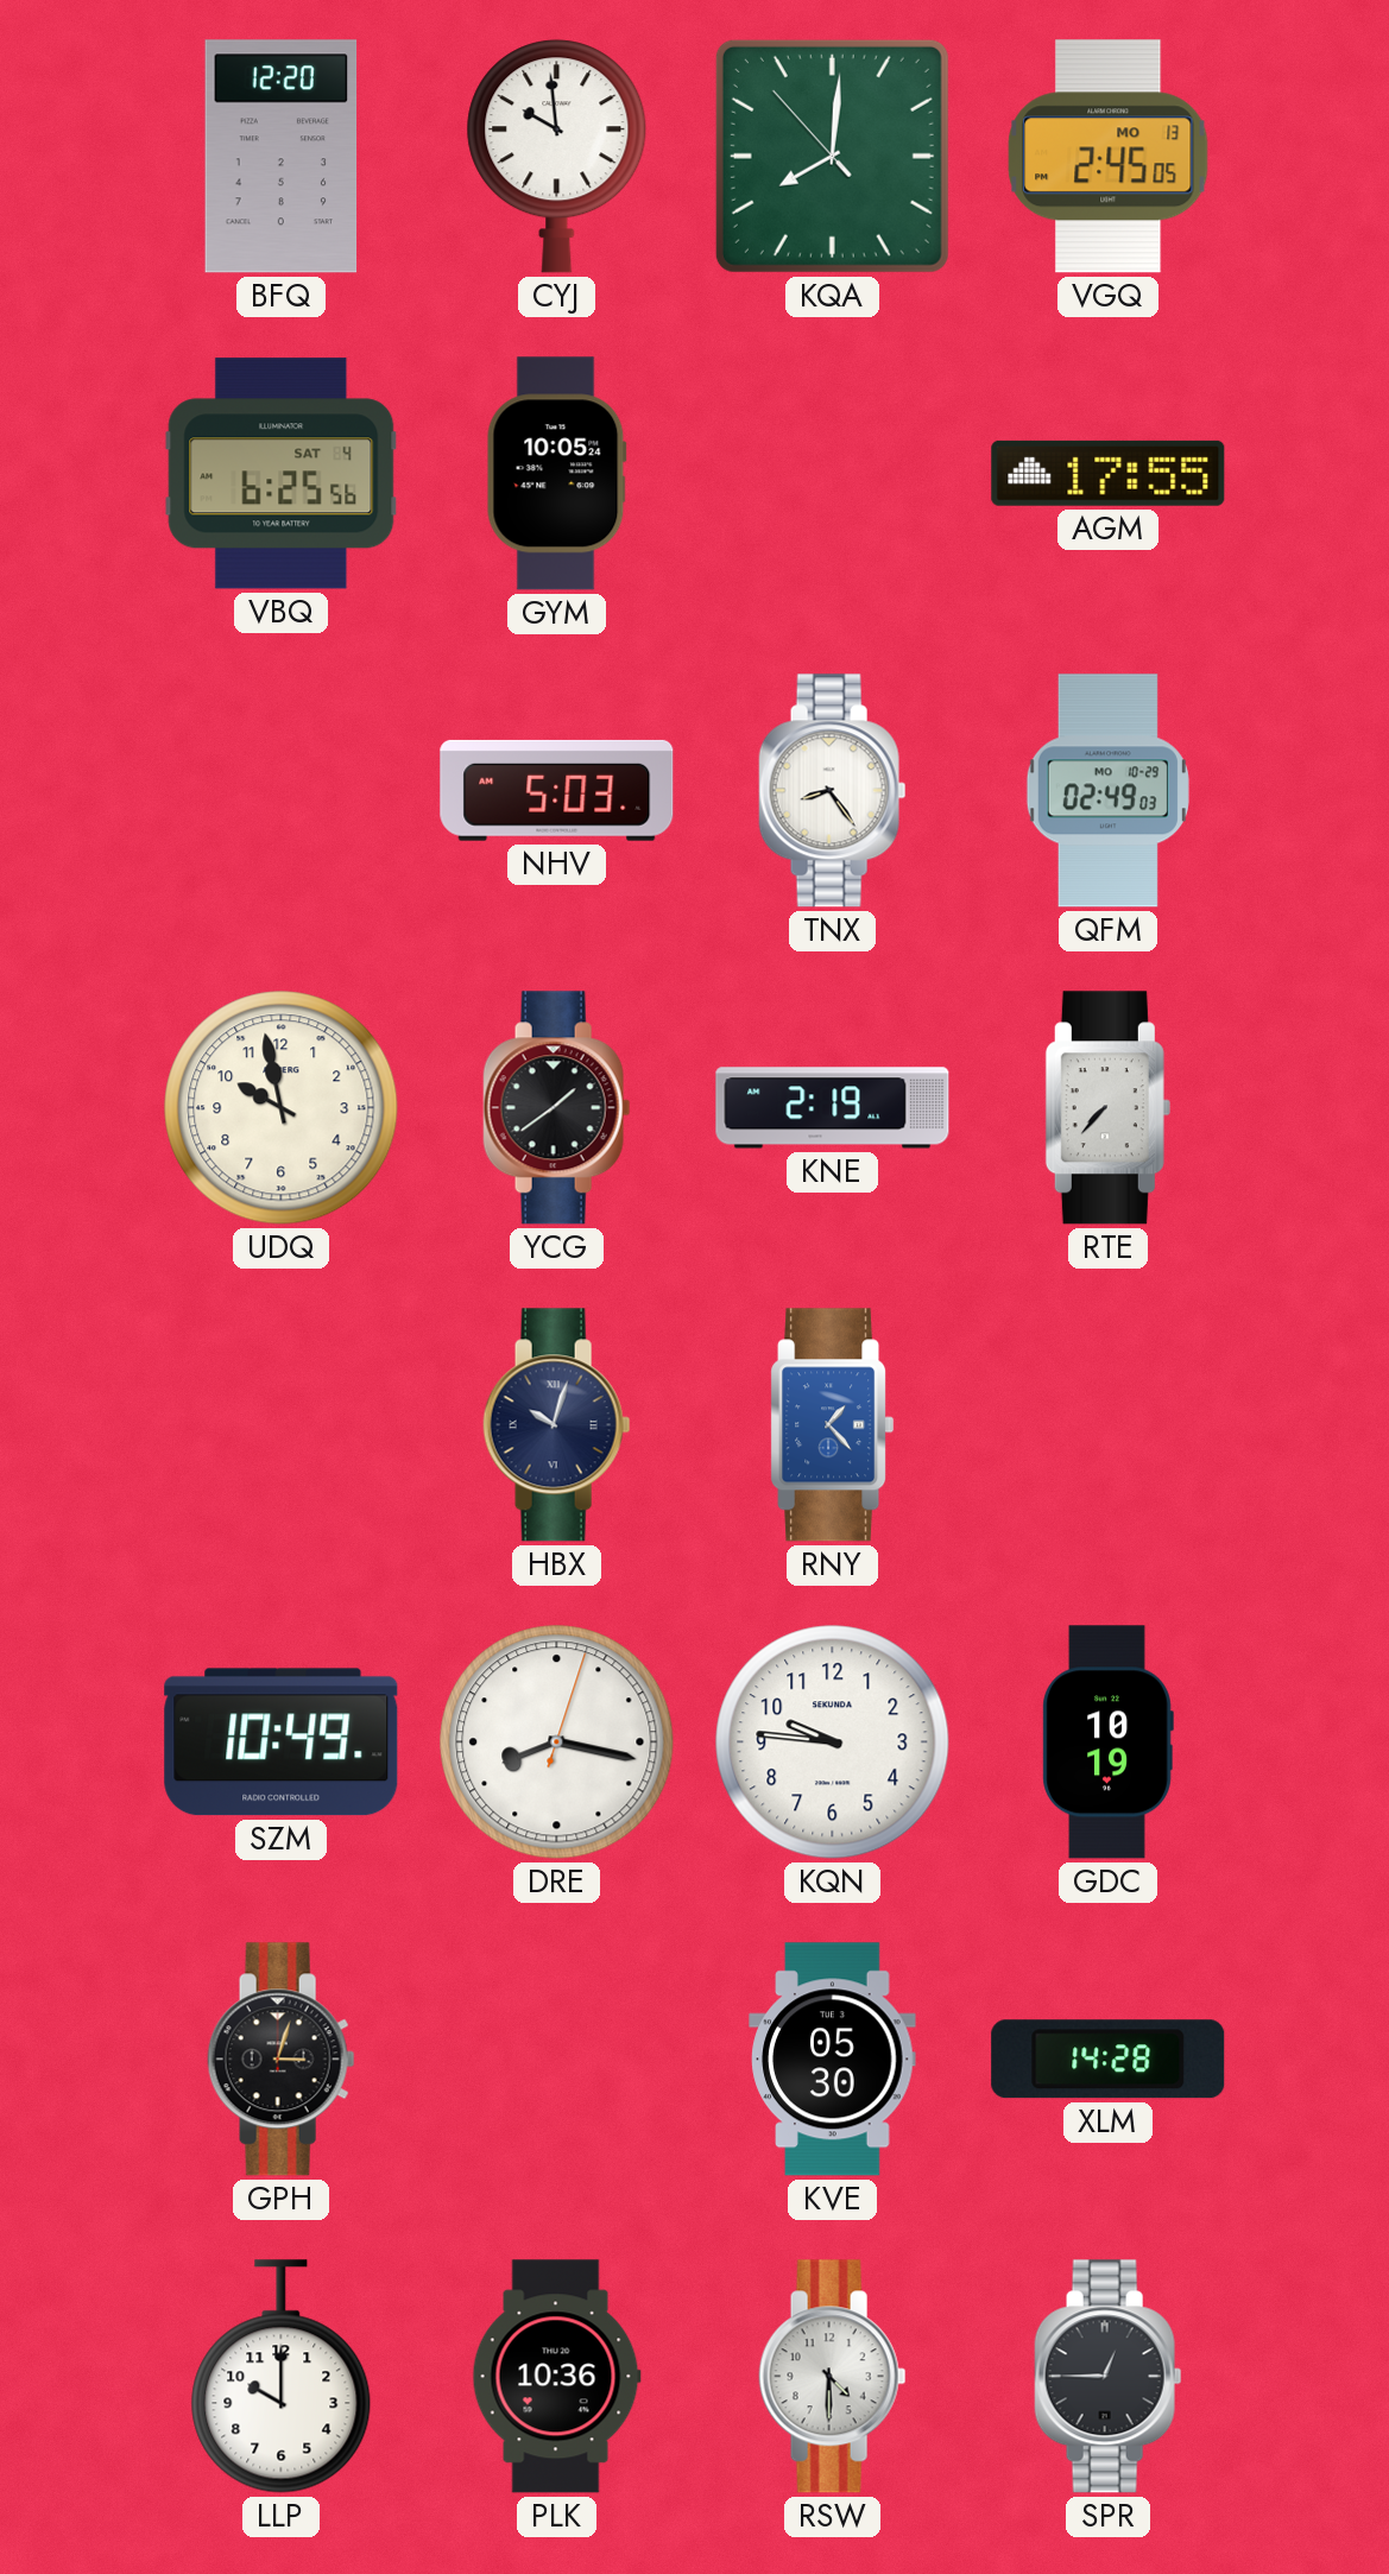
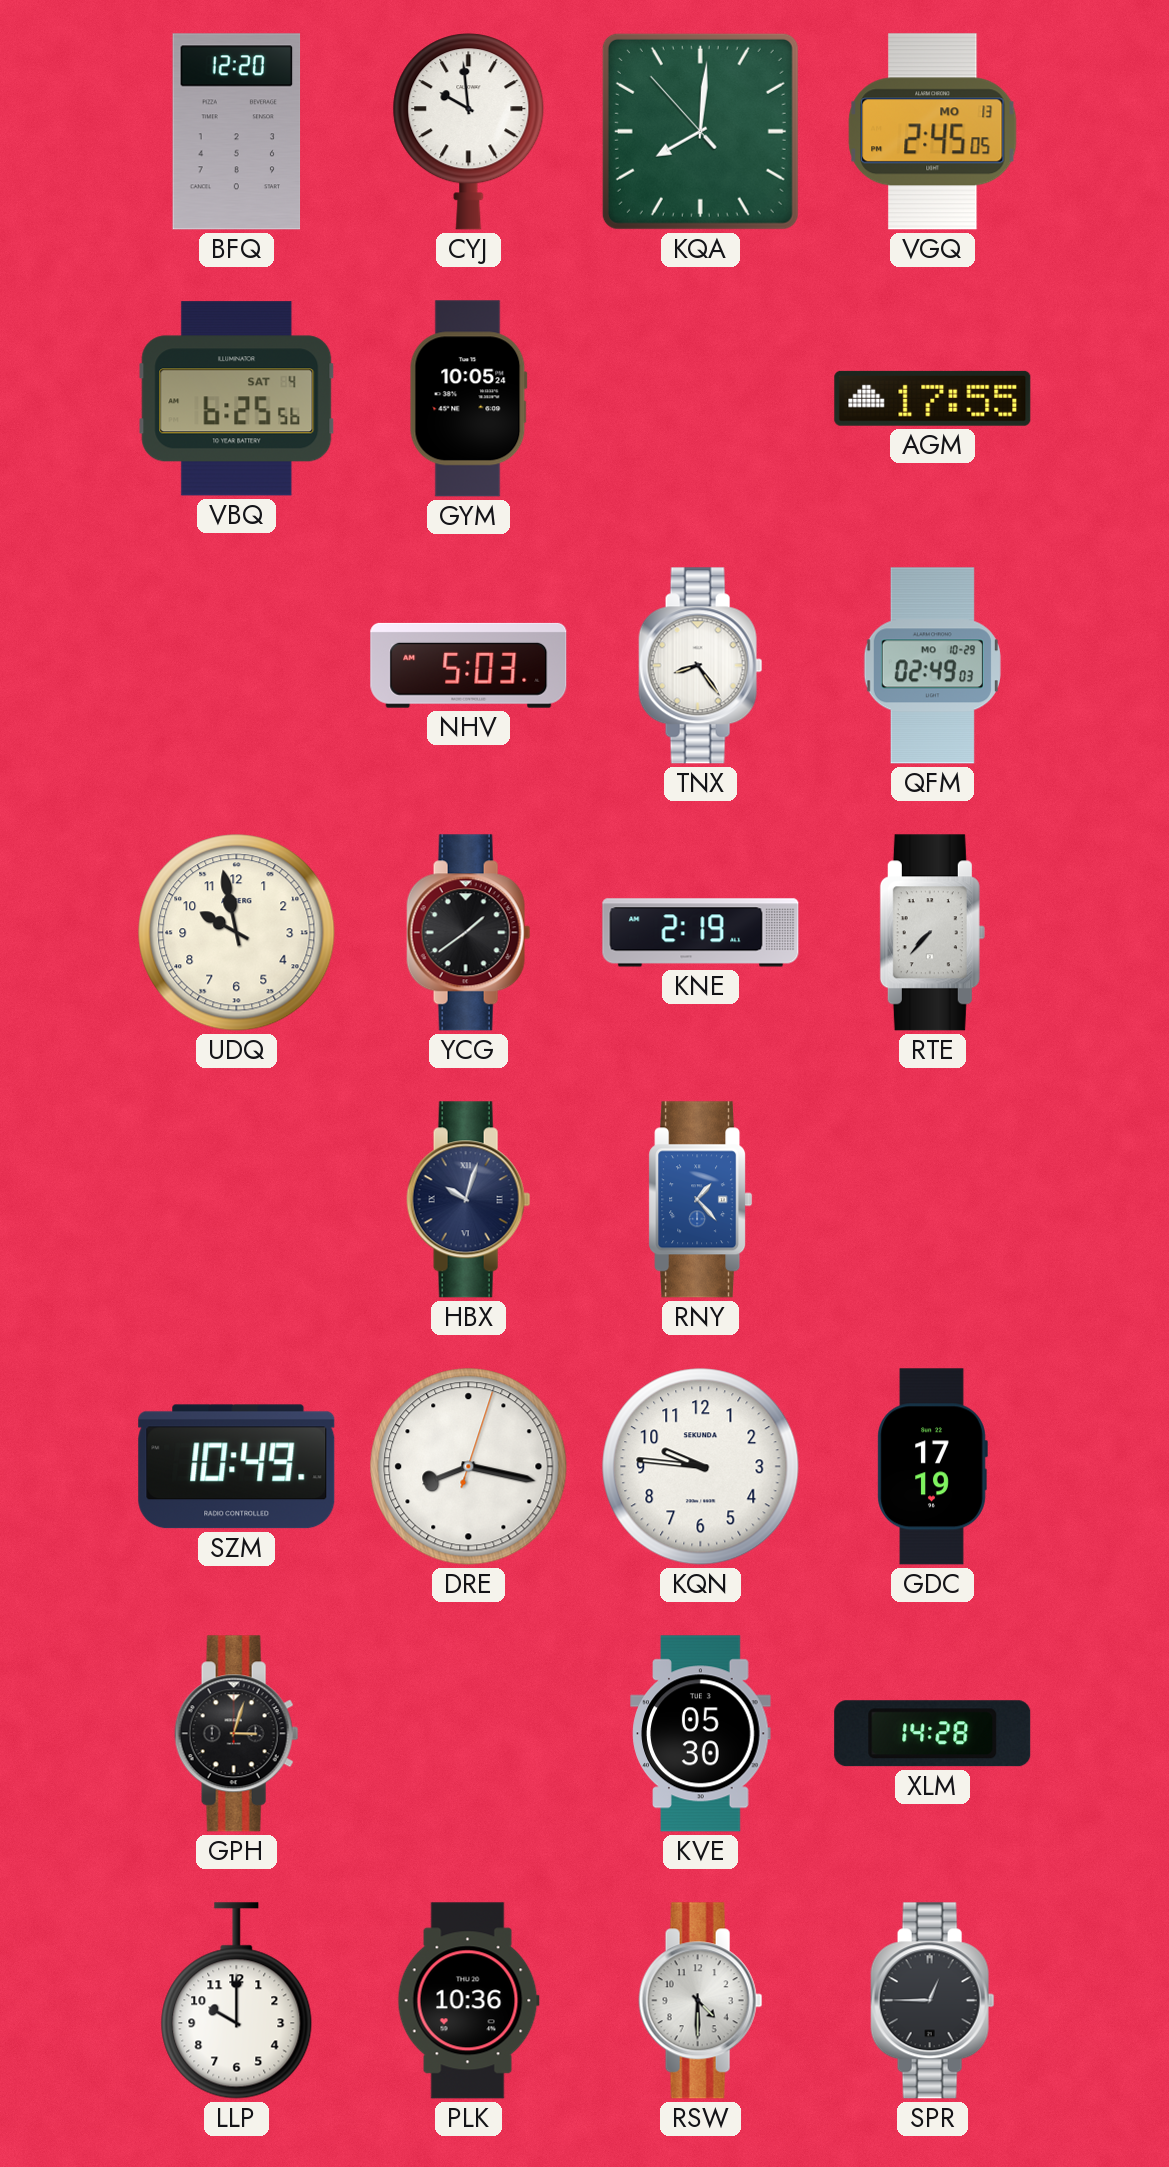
GDC: 10:19 -> 17:19
